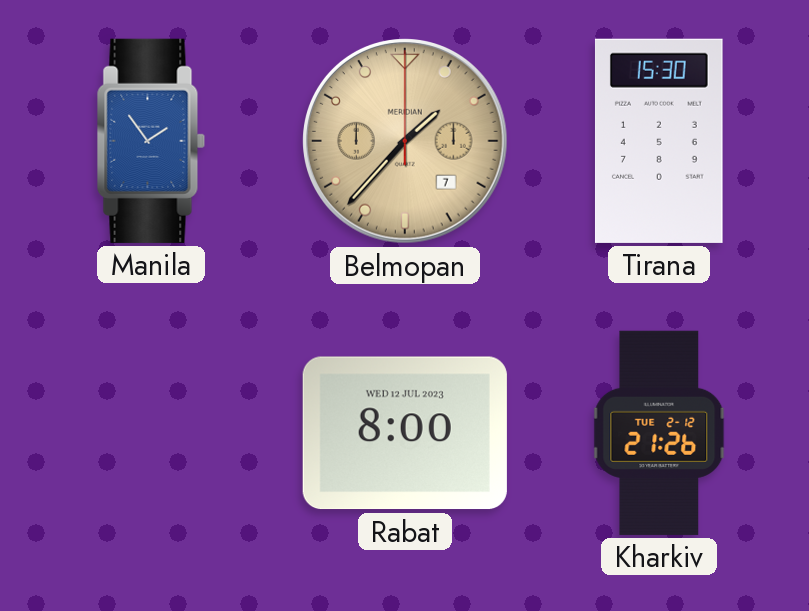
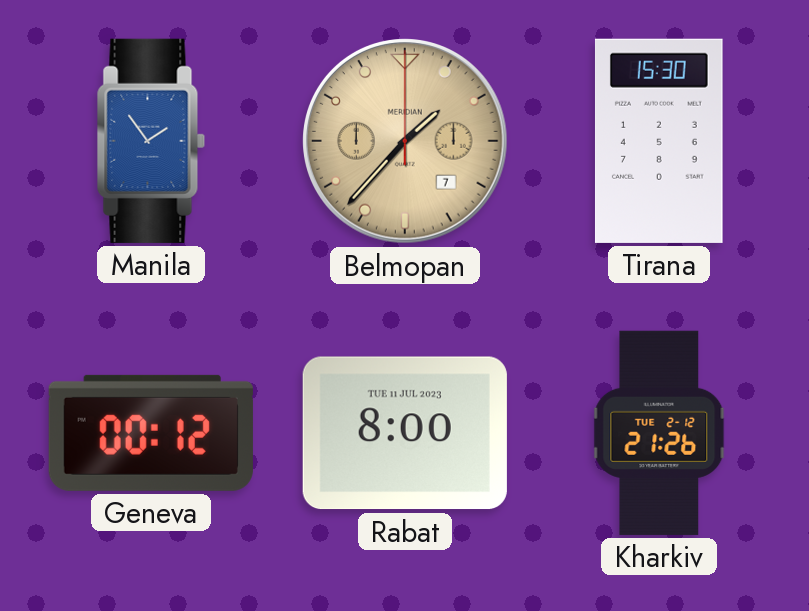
Geneva: none -> 00:12
Rabat date: WED 12 JUL 2023 -> TUE 11 JUL 2023
